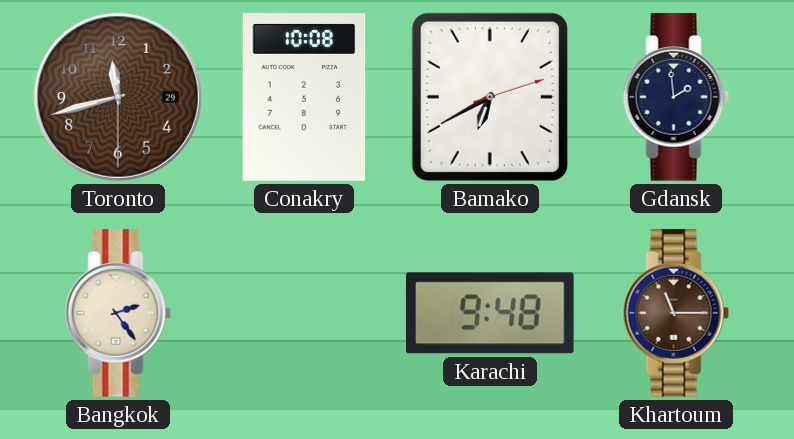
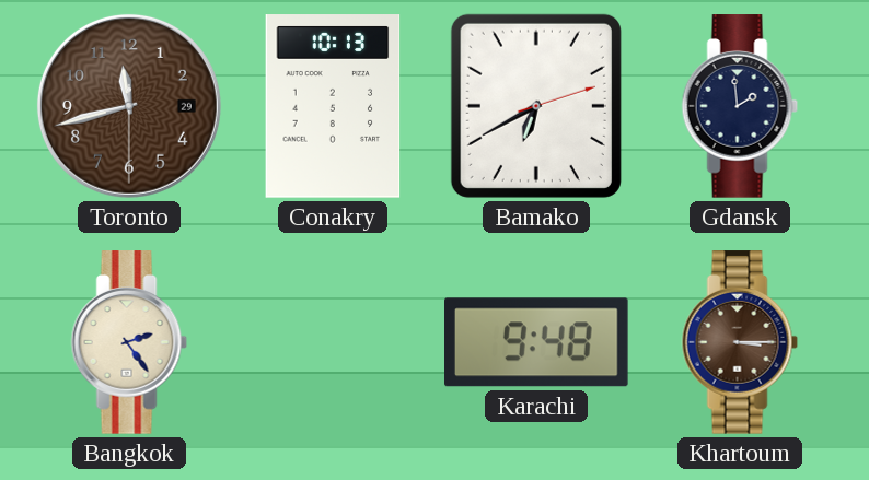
Conakry: 10:08 -> 10:13
Khartoum: 11:15 -> 3:15
